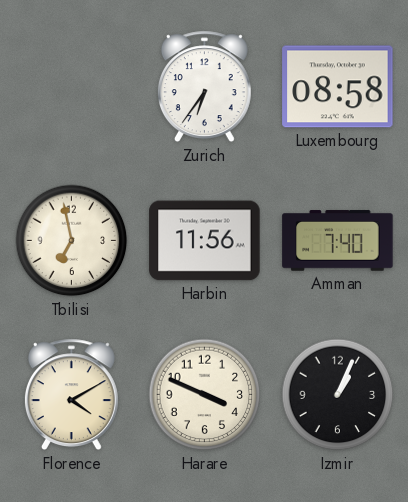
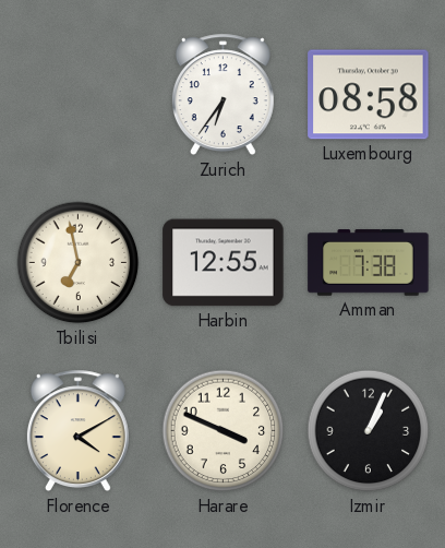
Harbin: 11:56 -> 12:55
Amman: 7:40 -> 7:38
